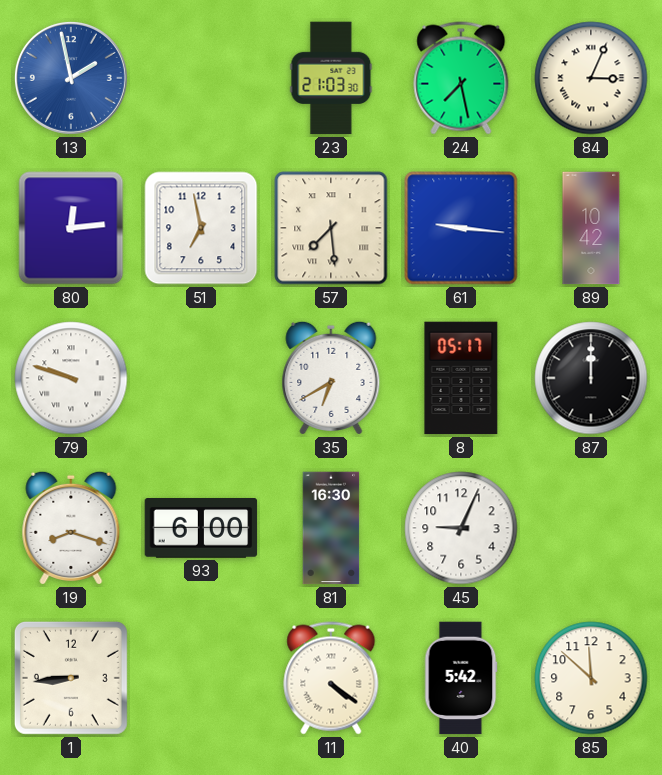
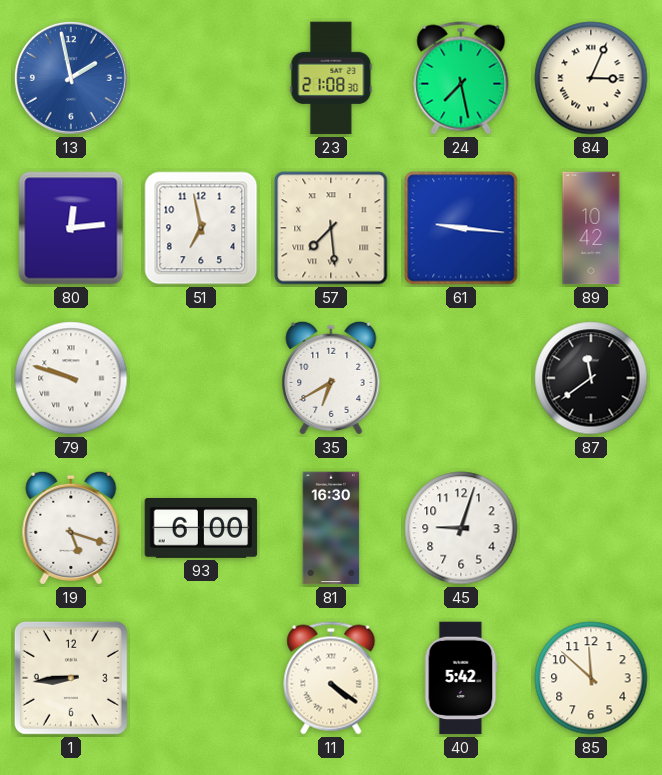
23: 21:03 -> 21:08
8: 05:17 -> none
87: 12:00 -> 11:39
19: 8:18 -> 5:18
45: 9:04 -> 9:03
